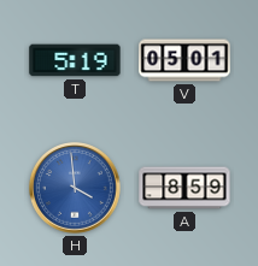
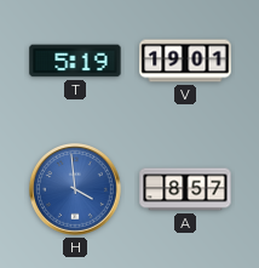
V: 05:01 -> 19:01
A: 8:59 -> 8:57
